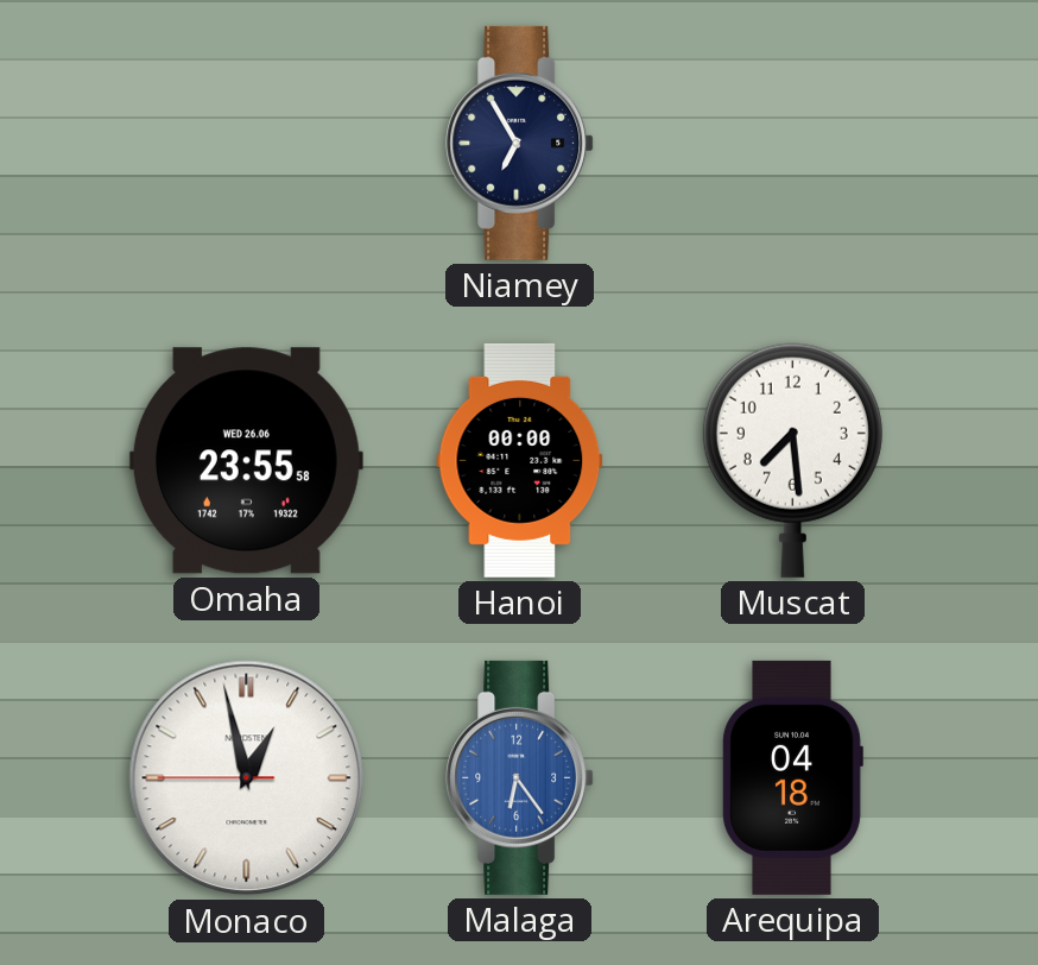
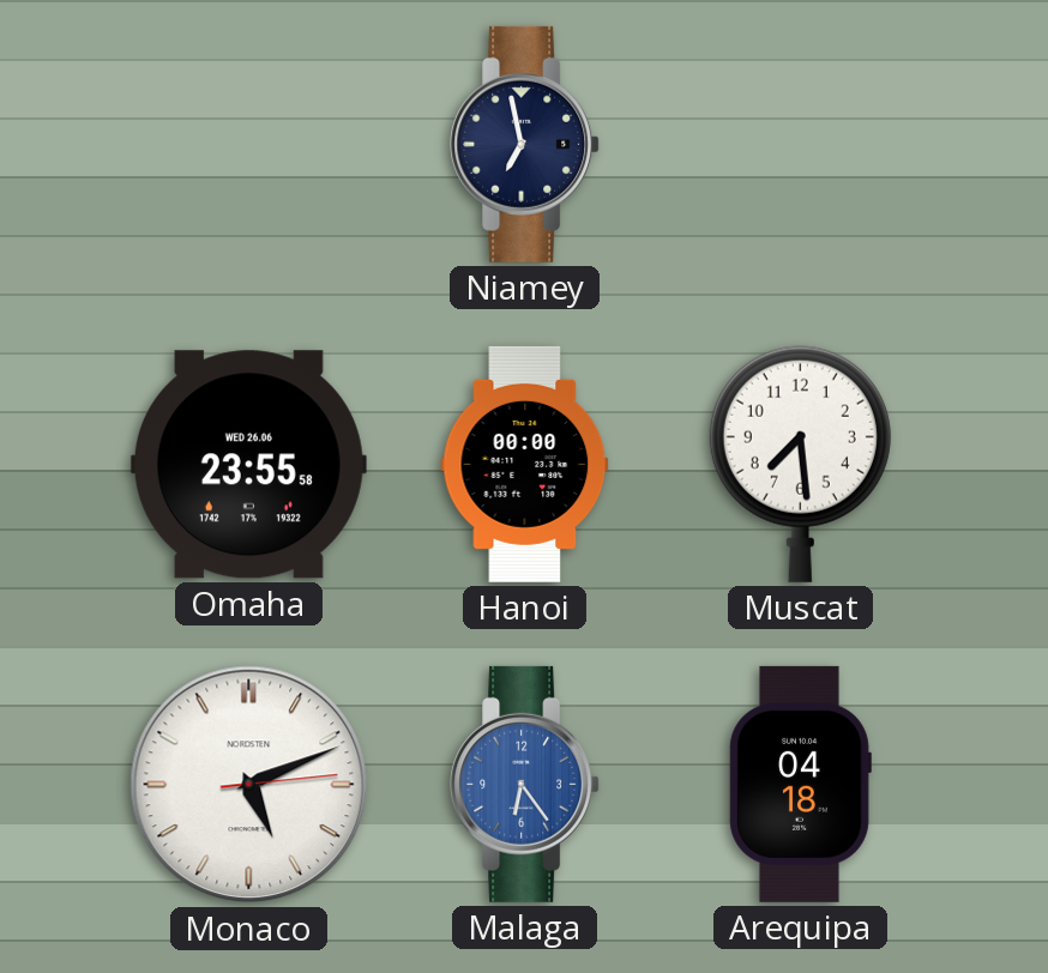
Niamey: 6:55 -> 6:58
Monaco: 12:57 -> 5:11
